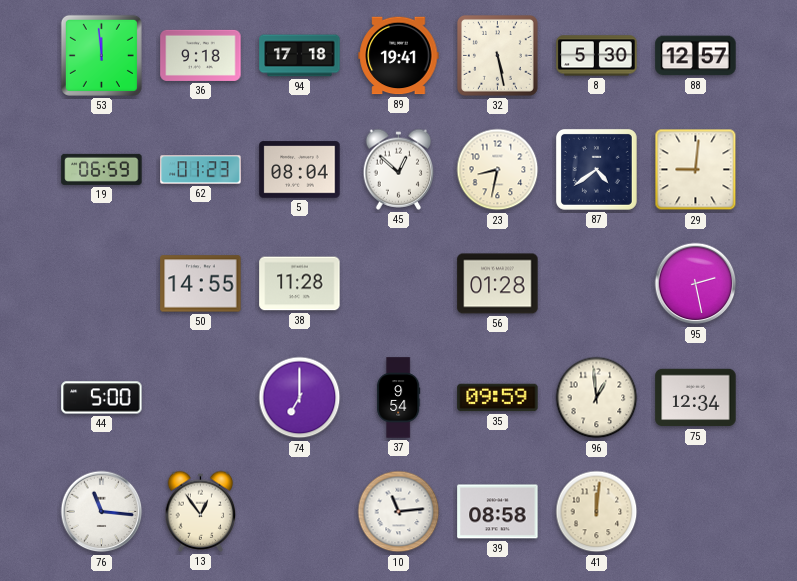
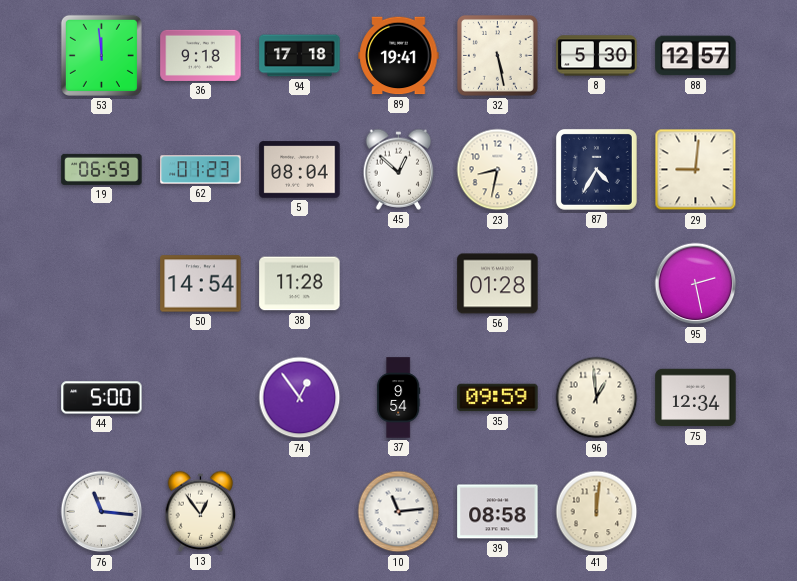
87: 4:39 -> 4:35
50: 14:55 -> 14:54
74: 7:00 -> 12:54
